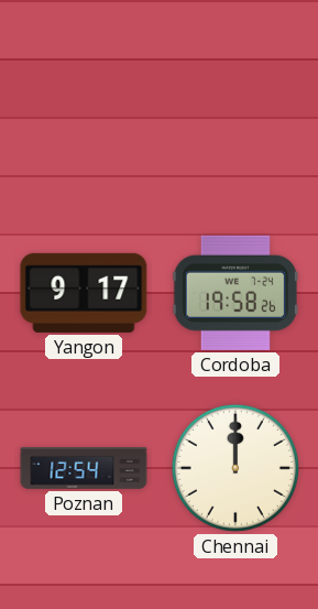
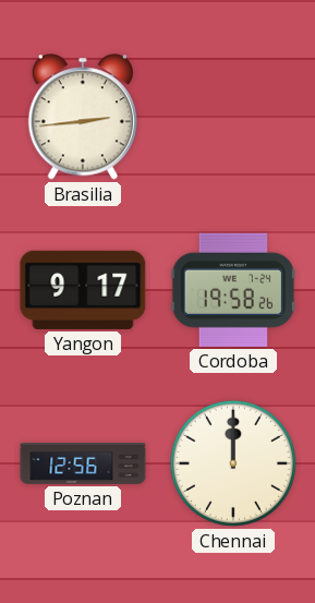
Brasilia: none -> 2:44
Poznan: 12:54 -> 12:56
